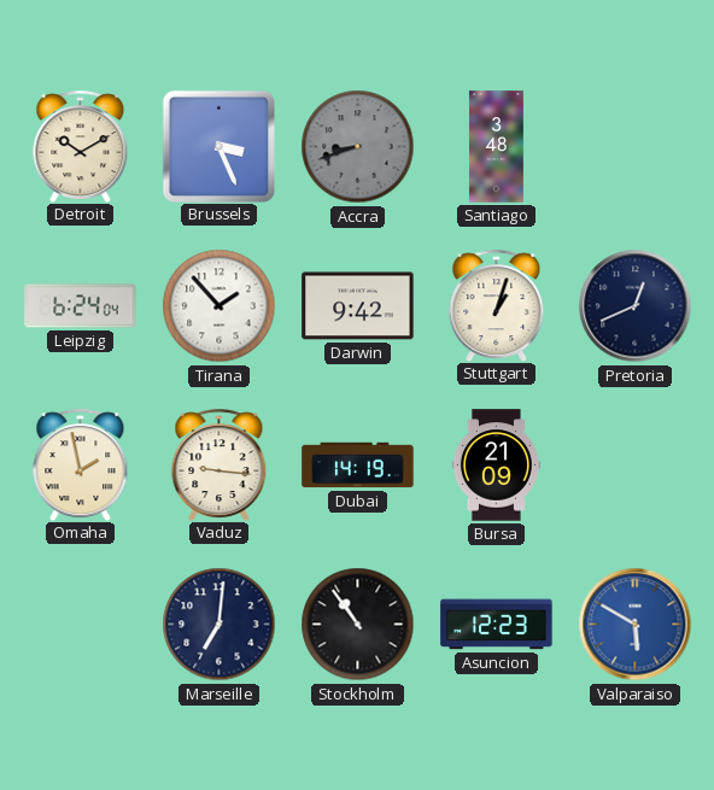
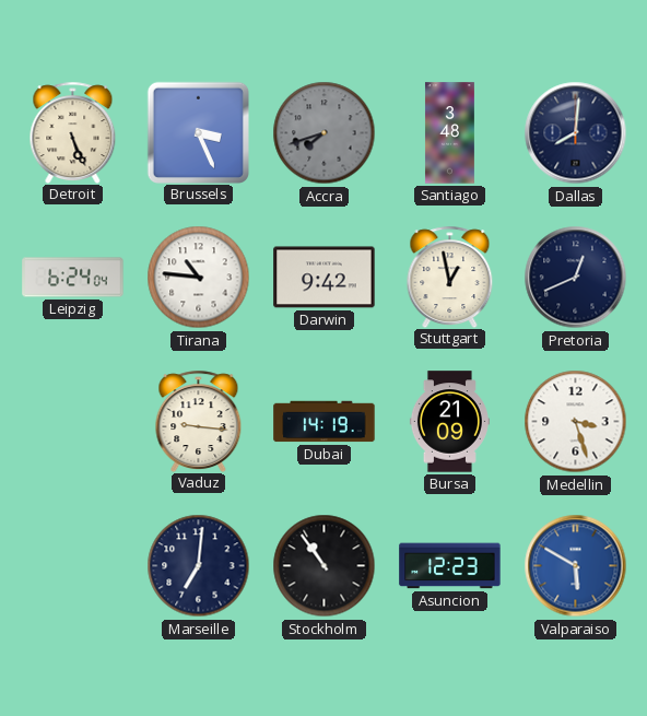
Detroit: 10:10 -> 5:26
Accra: 8:42 -> 7:42
Dallas: none -> 8:01
Tirana: 1:53 -> 10:46
Stuttgart: 1:03 -> 12:58
Omaha: 1:58 -> none
Medellin: none -> 3:27
